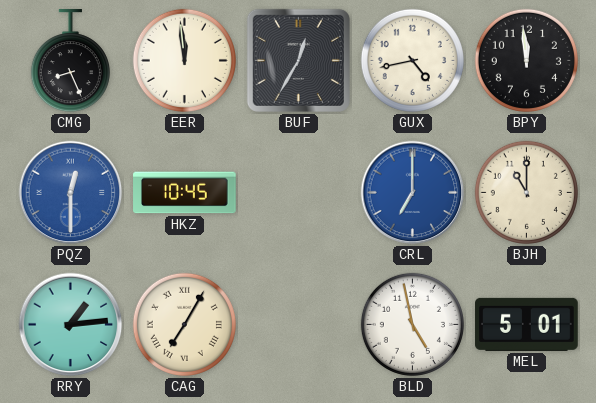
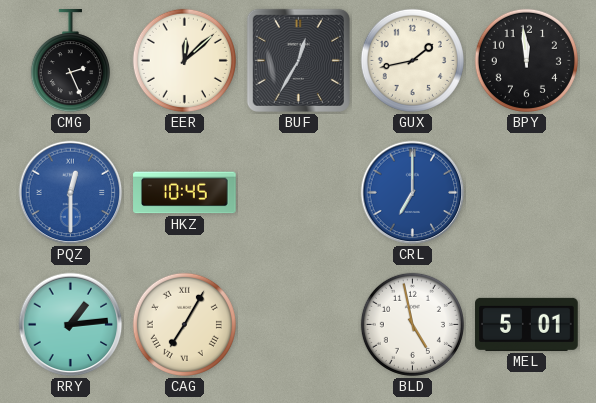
CMG: 8:26 -> 2:26
EER: 11:59 -> 12:08
GUX: 4:43 -> 1:43
BJH: 11:00 -> none
